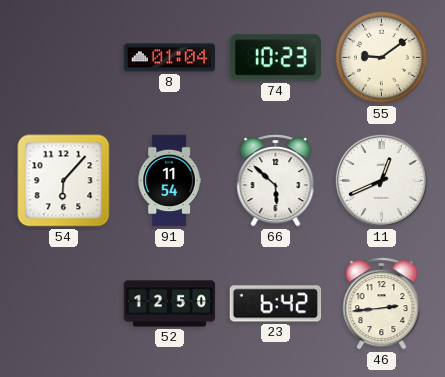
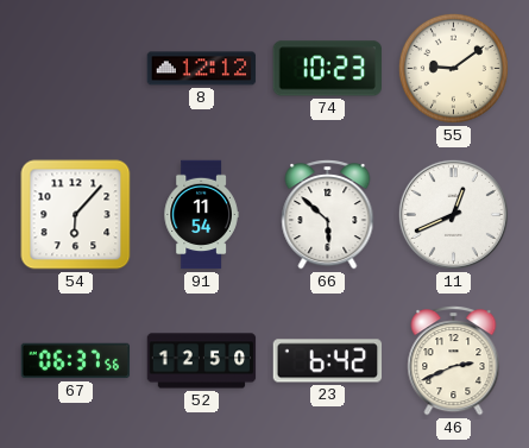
8: 01:04 -> 12:12
67: none -> 06:37
46: 2:44 -> 2:41
